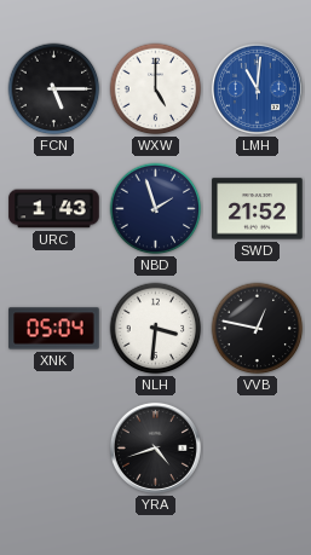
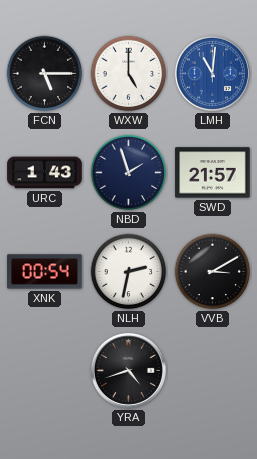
SWD: 21:52 -> 21:57
XNK: 05:04 -> 00:54
NLH: 3:31 -> 2:32
VVB: 12:47 -> 3:10
